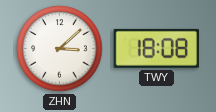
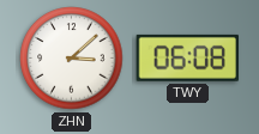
TWY: 18:08 -> 06:08
